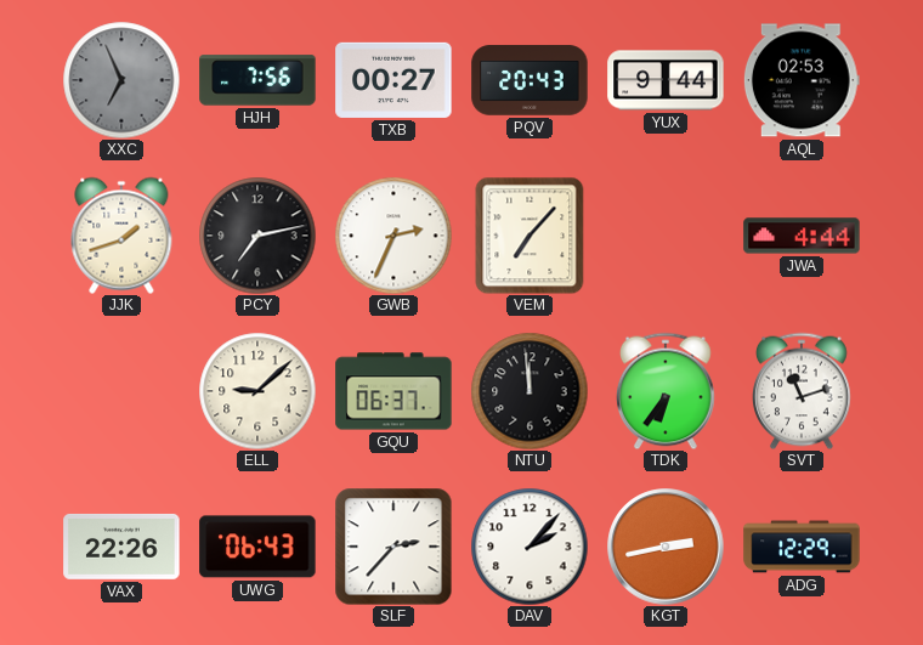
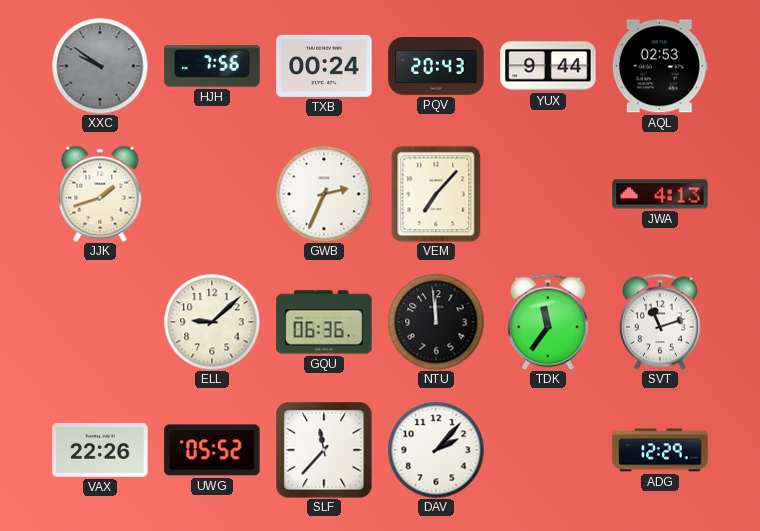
XXC: 6:56 -> 9:51
TXB: 00:27 -> 00:24
PCY: 7:13 -> none
JWA: 4:44 -> 4:13
GQU: 06:37 -> 06:36
TDK: 6:36 -> 11:36
UWG: 06:43 -> 05:52
SLF: 2:37 -> 11:37
KGT: 2:43 -> none
